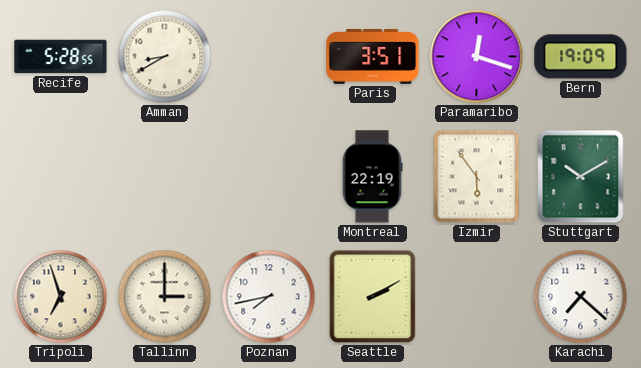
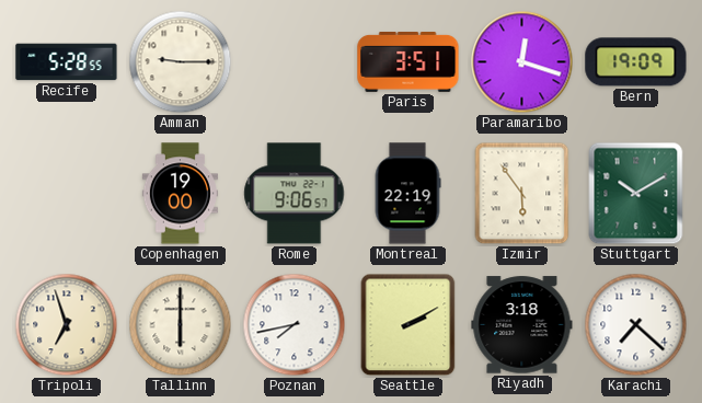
Amman: 8:40 -> 9:15
Copenhagen: none -> 19:00
Rome: none -> 9:06
Tallinn: 3:00 -> 6:00
Riyadh: none -> 3:18
